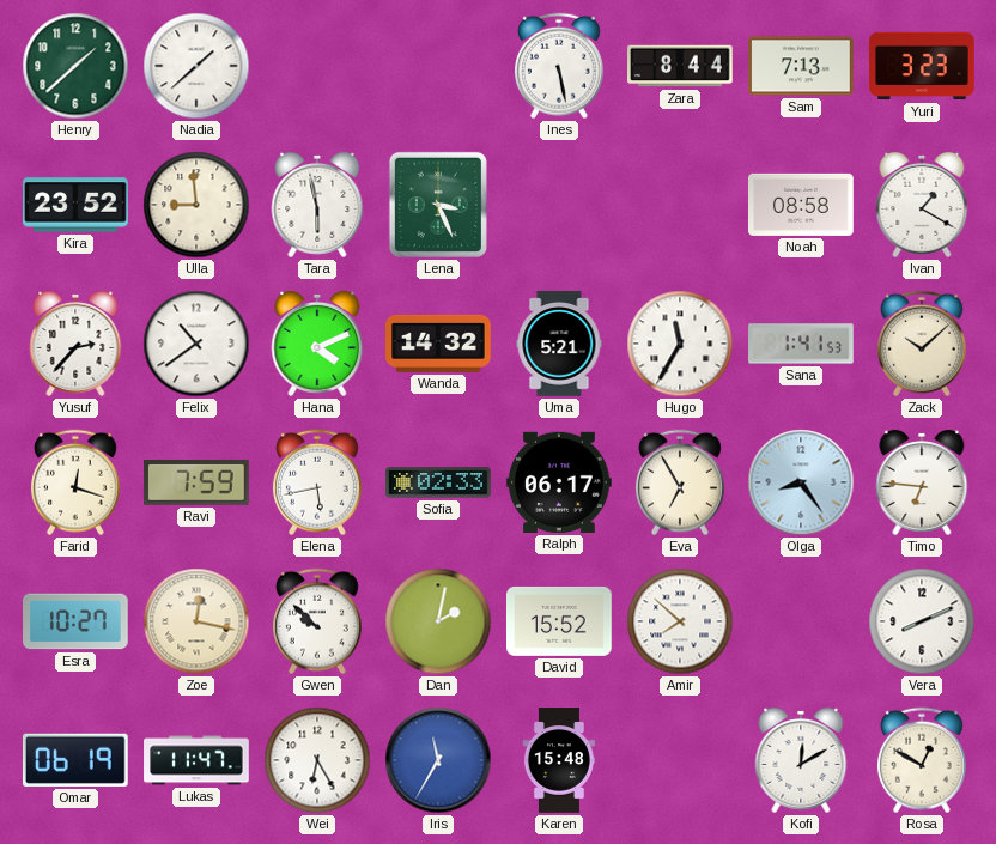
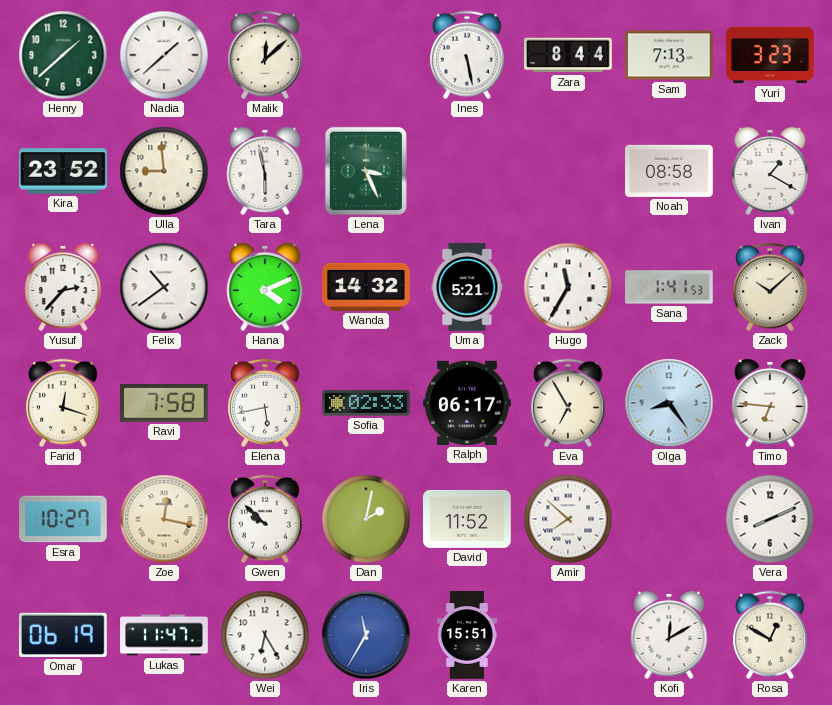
Malik: none -> 12:08
Ravi: 7:59 -> 7:58
David: 15:52 -> 11:52
Karen: 15:48 -> 15:51
